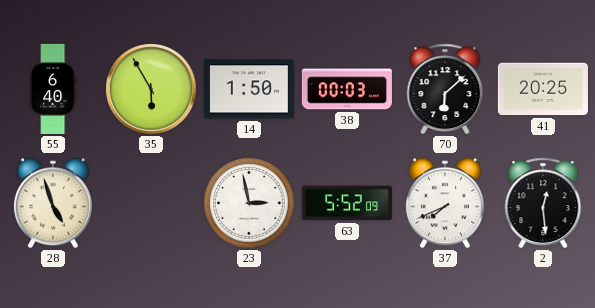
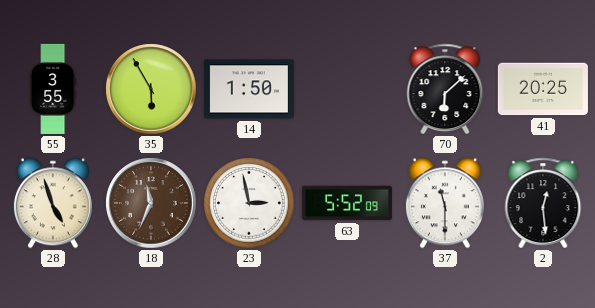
55: 6:40 -> 3:55
38: 00:03 -> none
18: none -> 11:34
37: 7:41 -> 11:30
